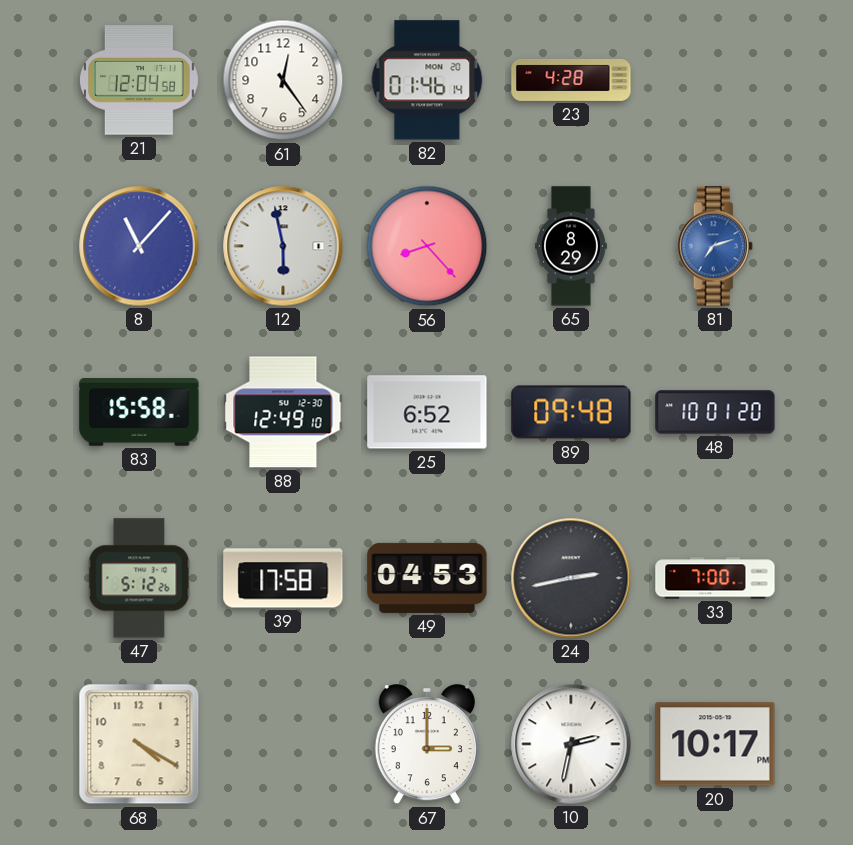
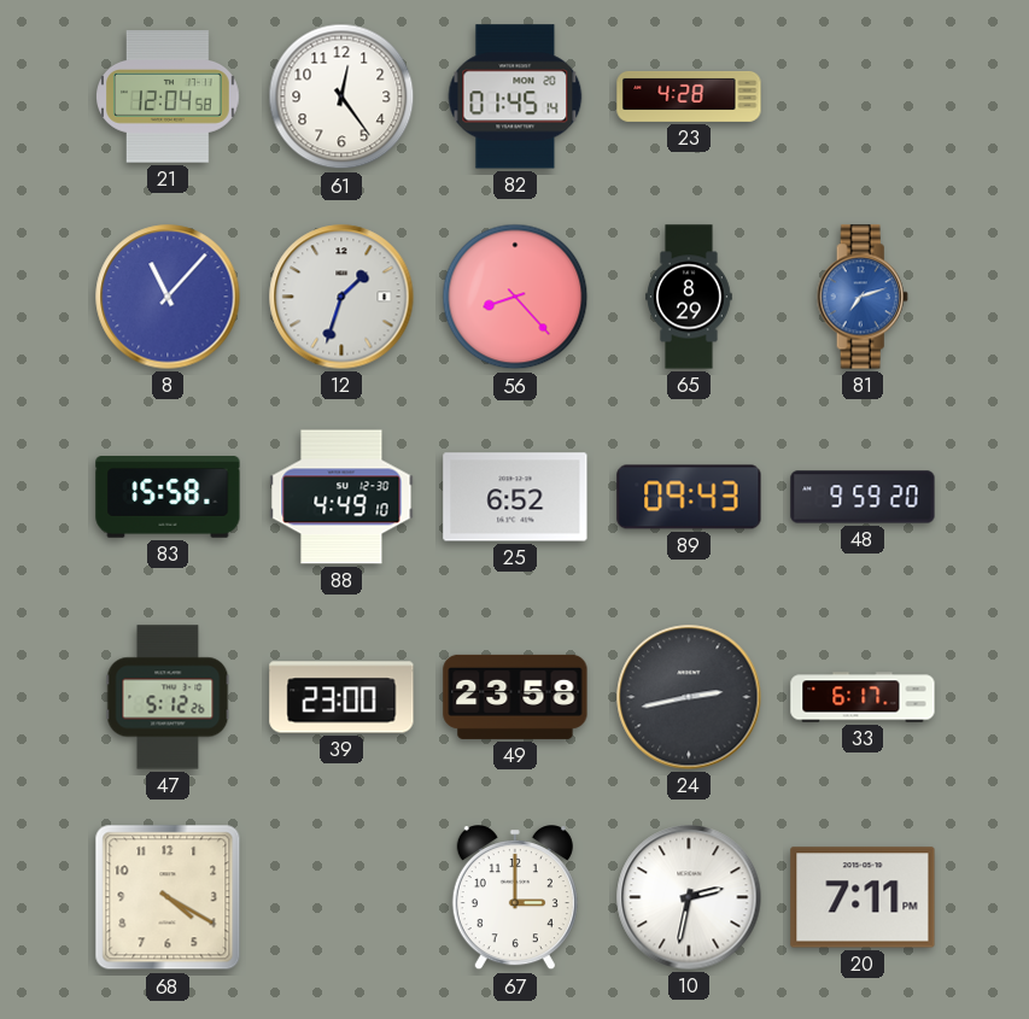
82: 01:46 -> 01:45
12: 5:58 -> 1:33
88: 12:49 -> 4:49
89: 09:48 -> 09:43
48: 10:01 -> 9:59
39: 17:58 -> 23:00
49: 04:53 -> 23:58
33: 7:00 -> 6:17
20: 10:17 -> 7:11
